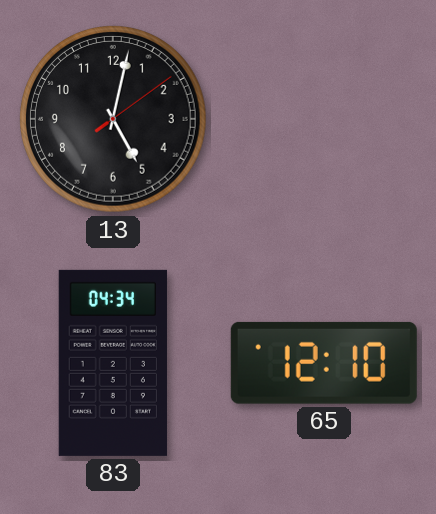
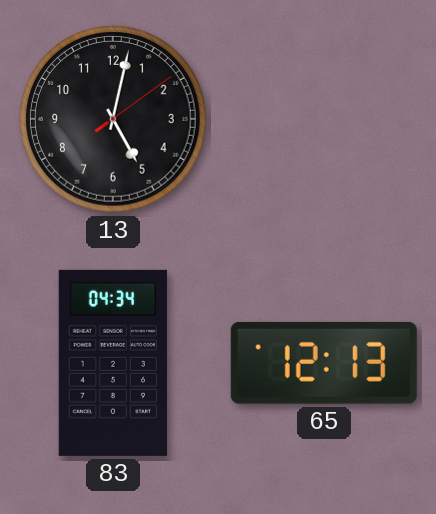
65: 12:10 -> 12:13
